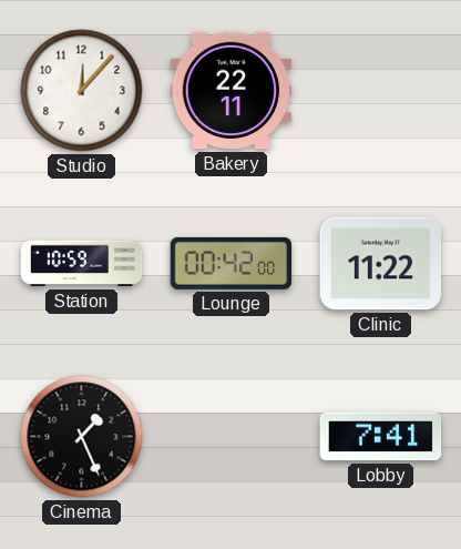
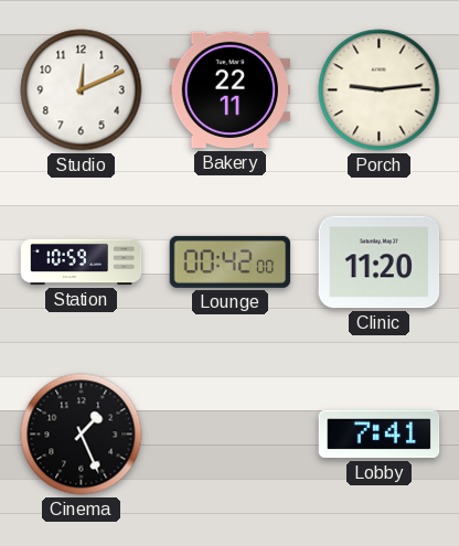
Studio: 12:07 -> 12:11
Porch: none -> 9:14
Clinic: 11:22 -> 11:20
